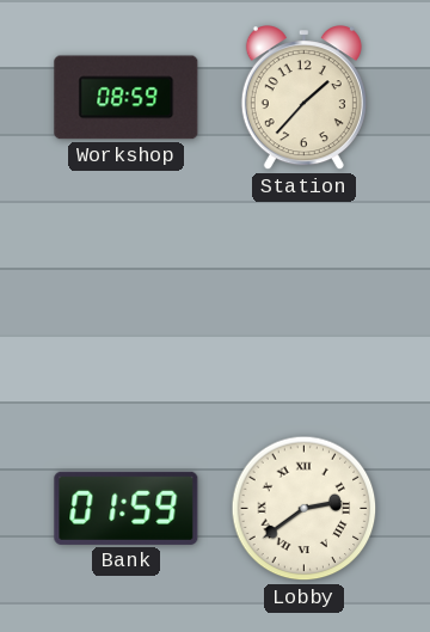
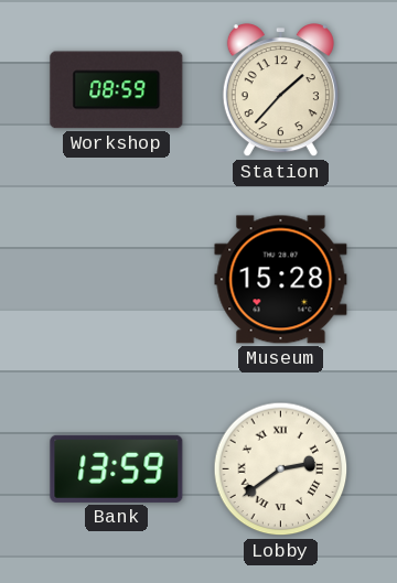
Museum: none -> 15:28
Bank: 01:59 -> 13:59
